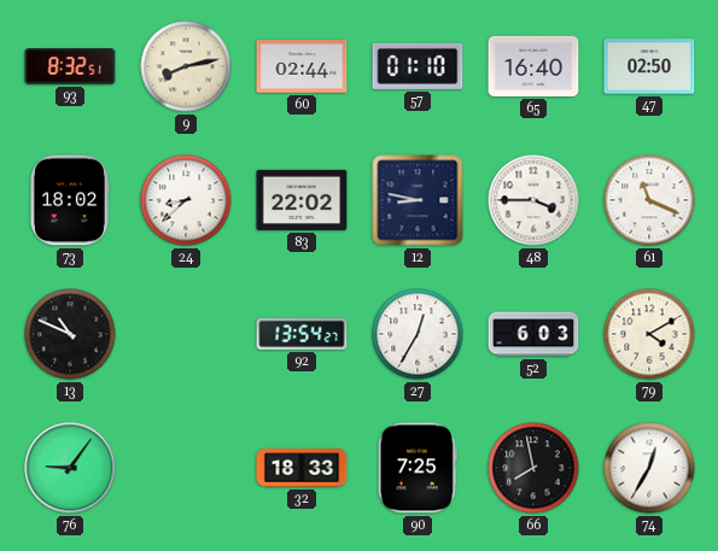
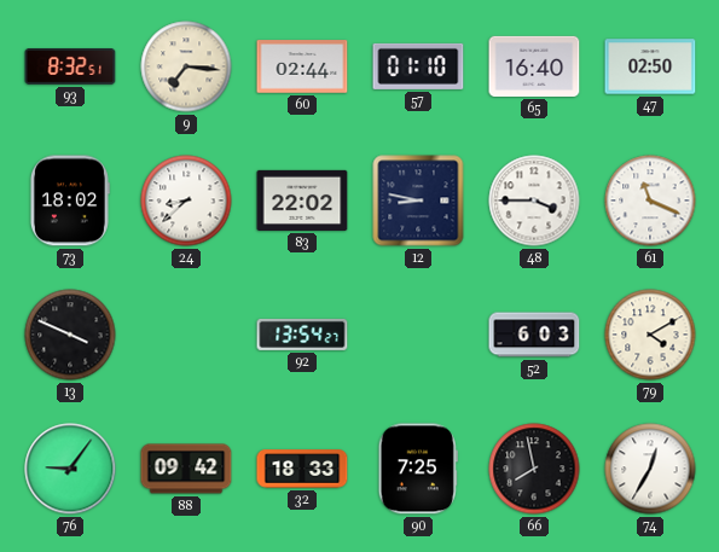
9: 8:13 -> 7:16
13: 10:49 -> 3:49
27: 12:35 -> none
88: none -> 09:42
